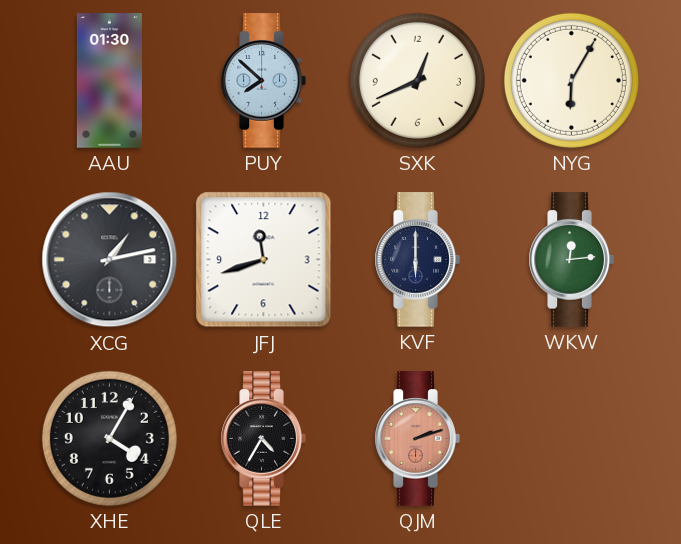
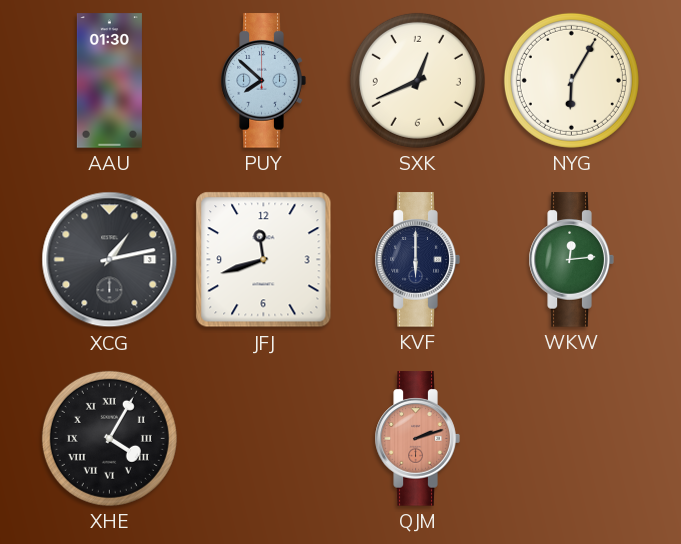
XHE numerals: Arabic -> Roman
QLE: 4:35 -> none
